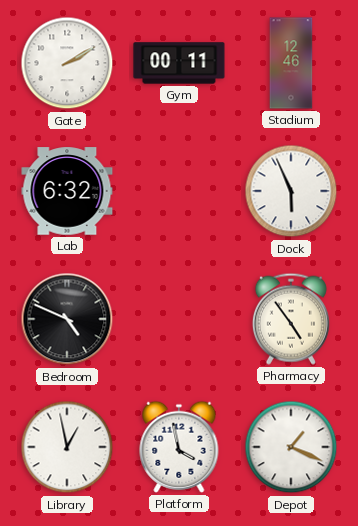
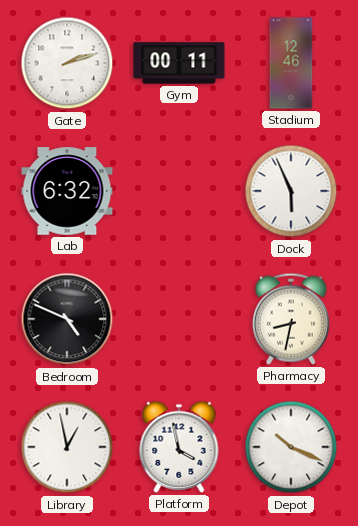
Gate: 2:10 -> 2:12
Pharmacy: 4:54 -> 8:32
Depot: 1:19 -> 10:19
